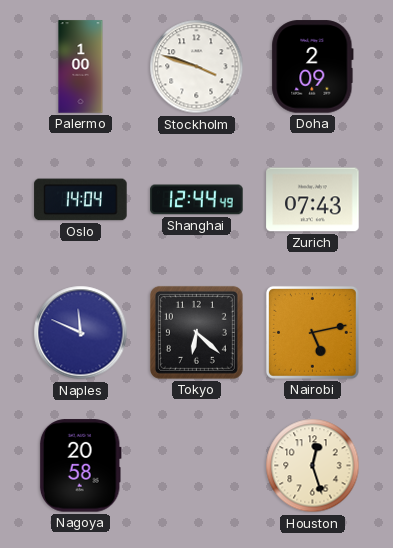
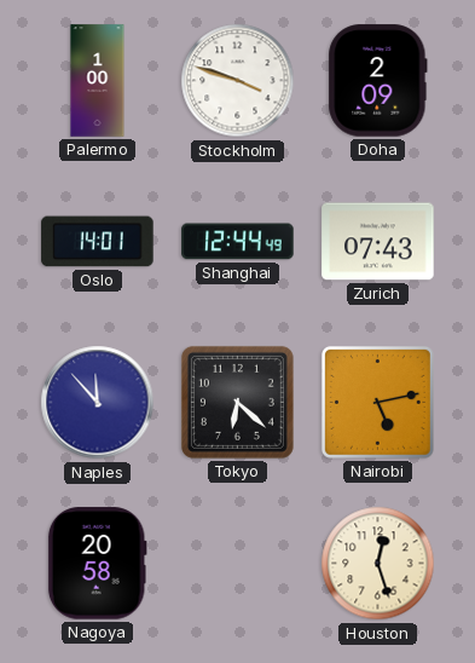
Oslo: 14:04 -> 14:01
Naples: 11:49 -> 11:53
